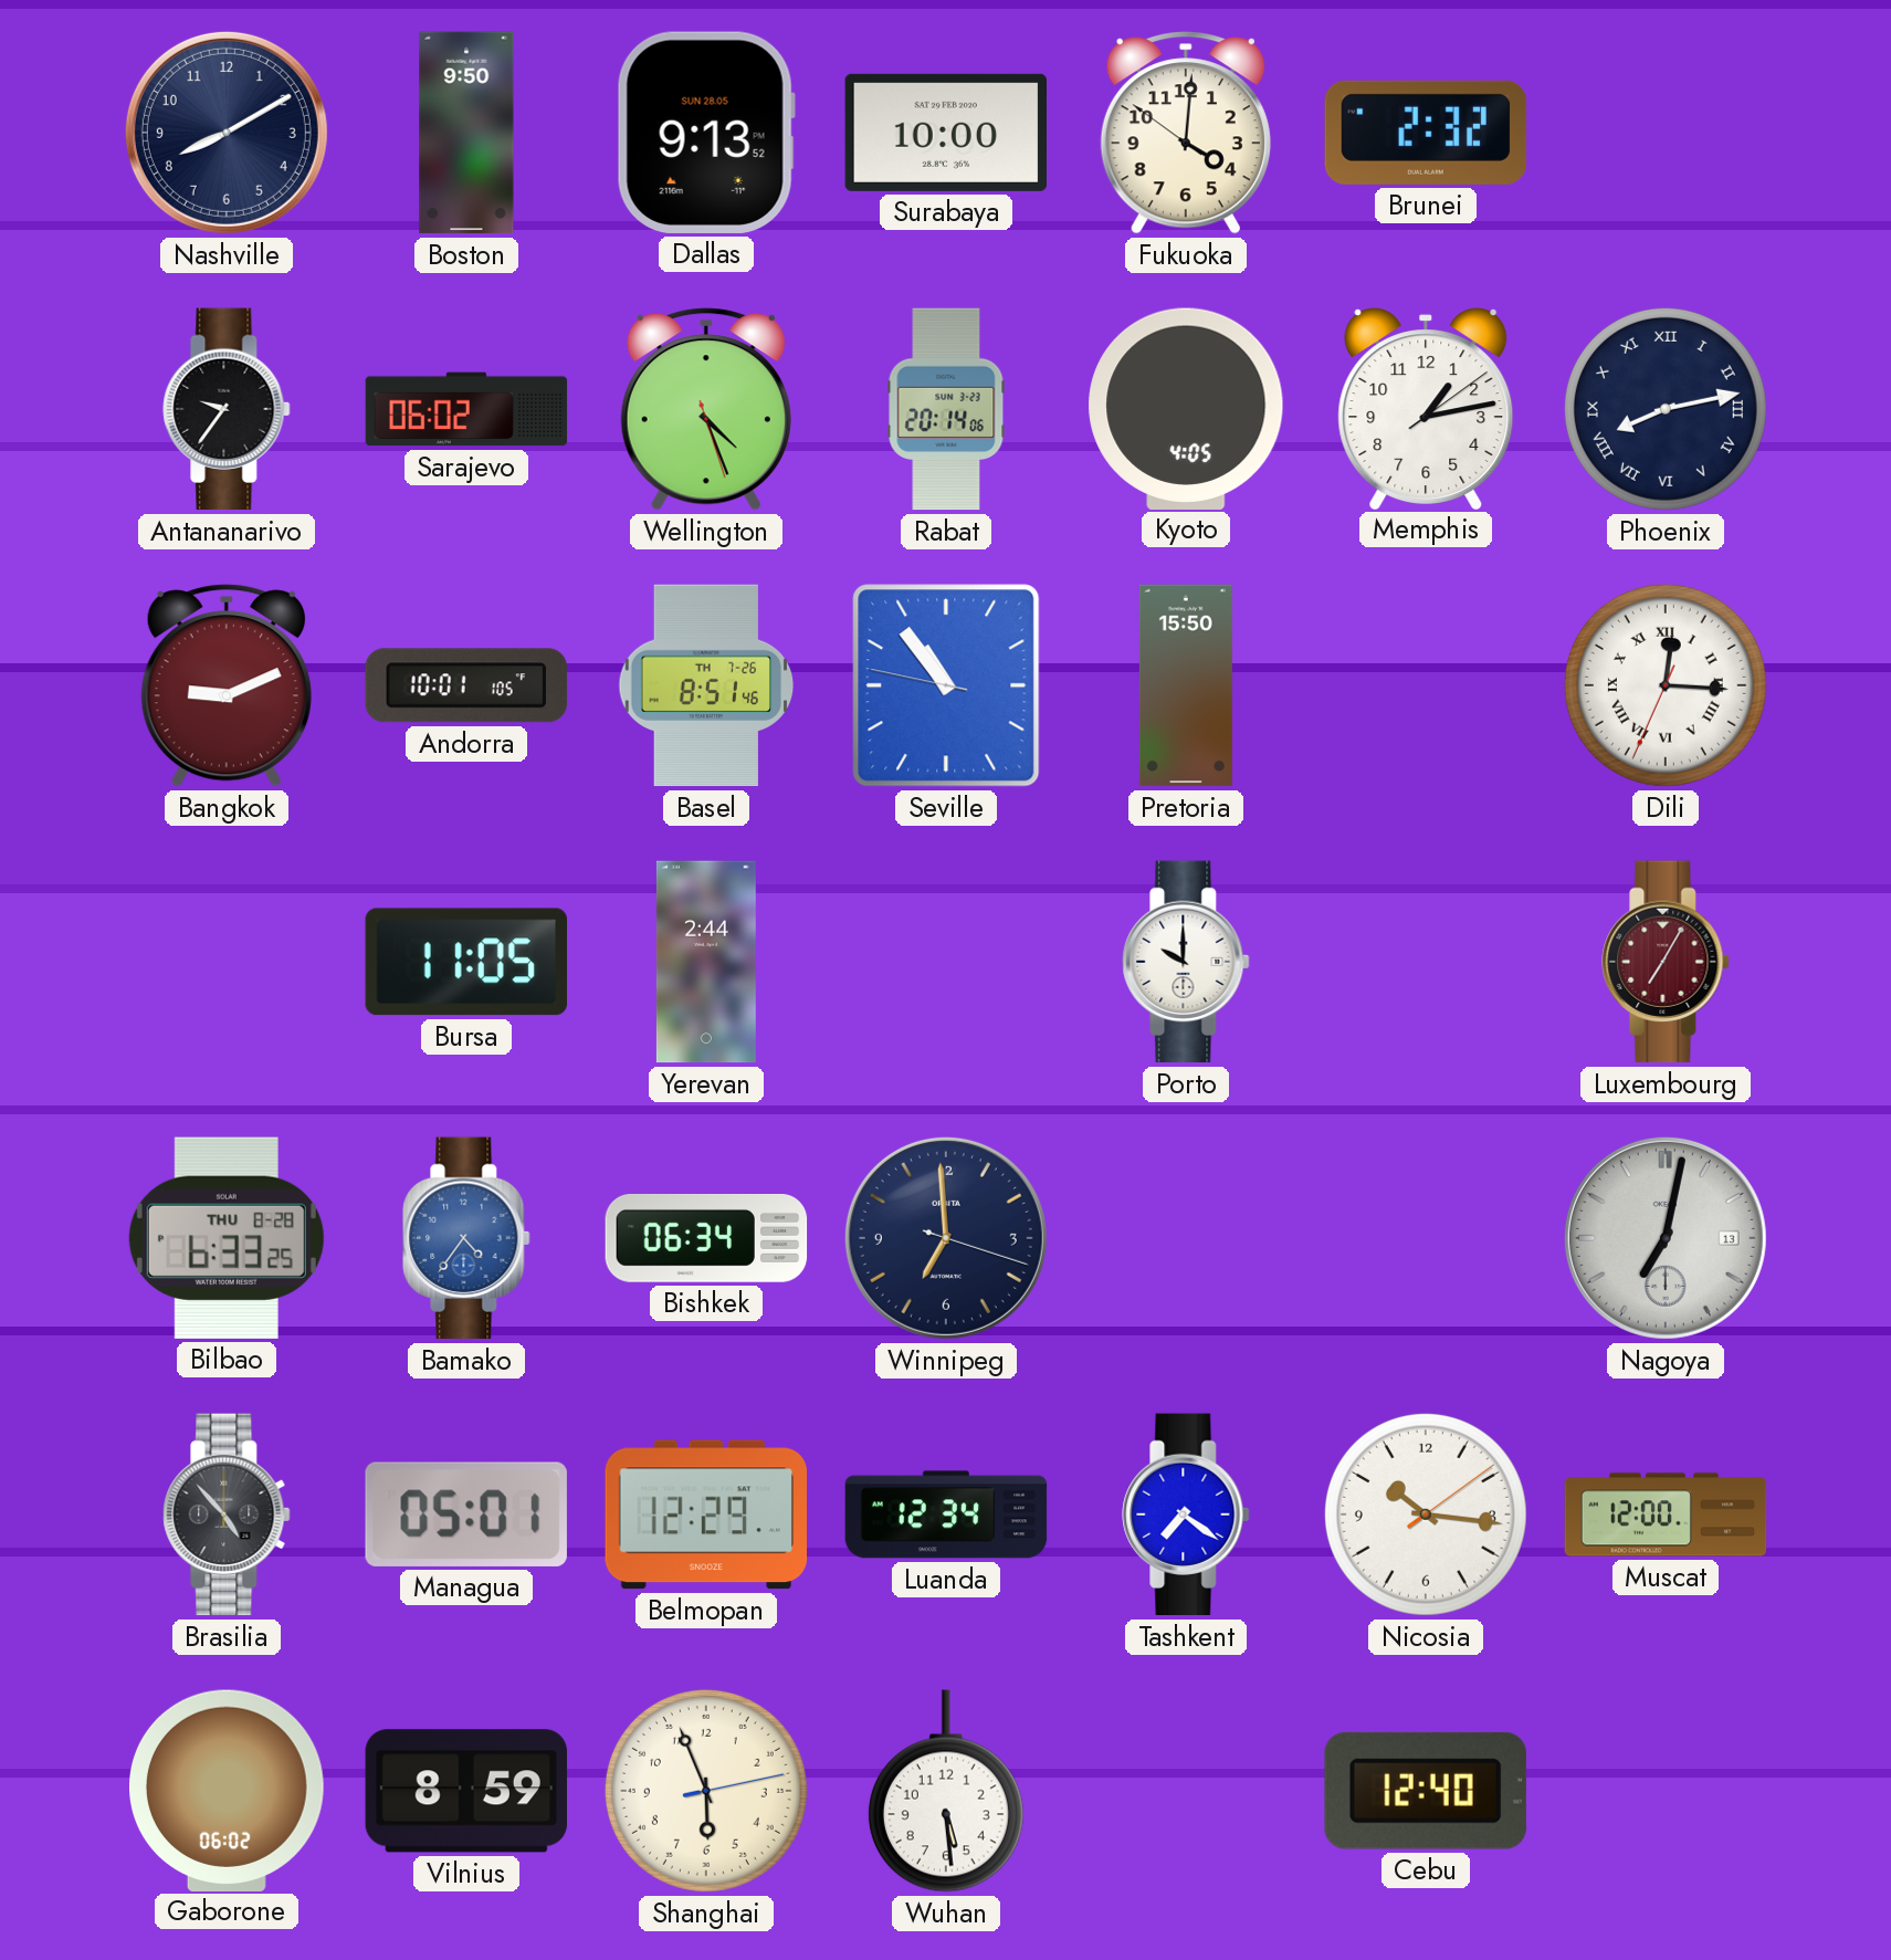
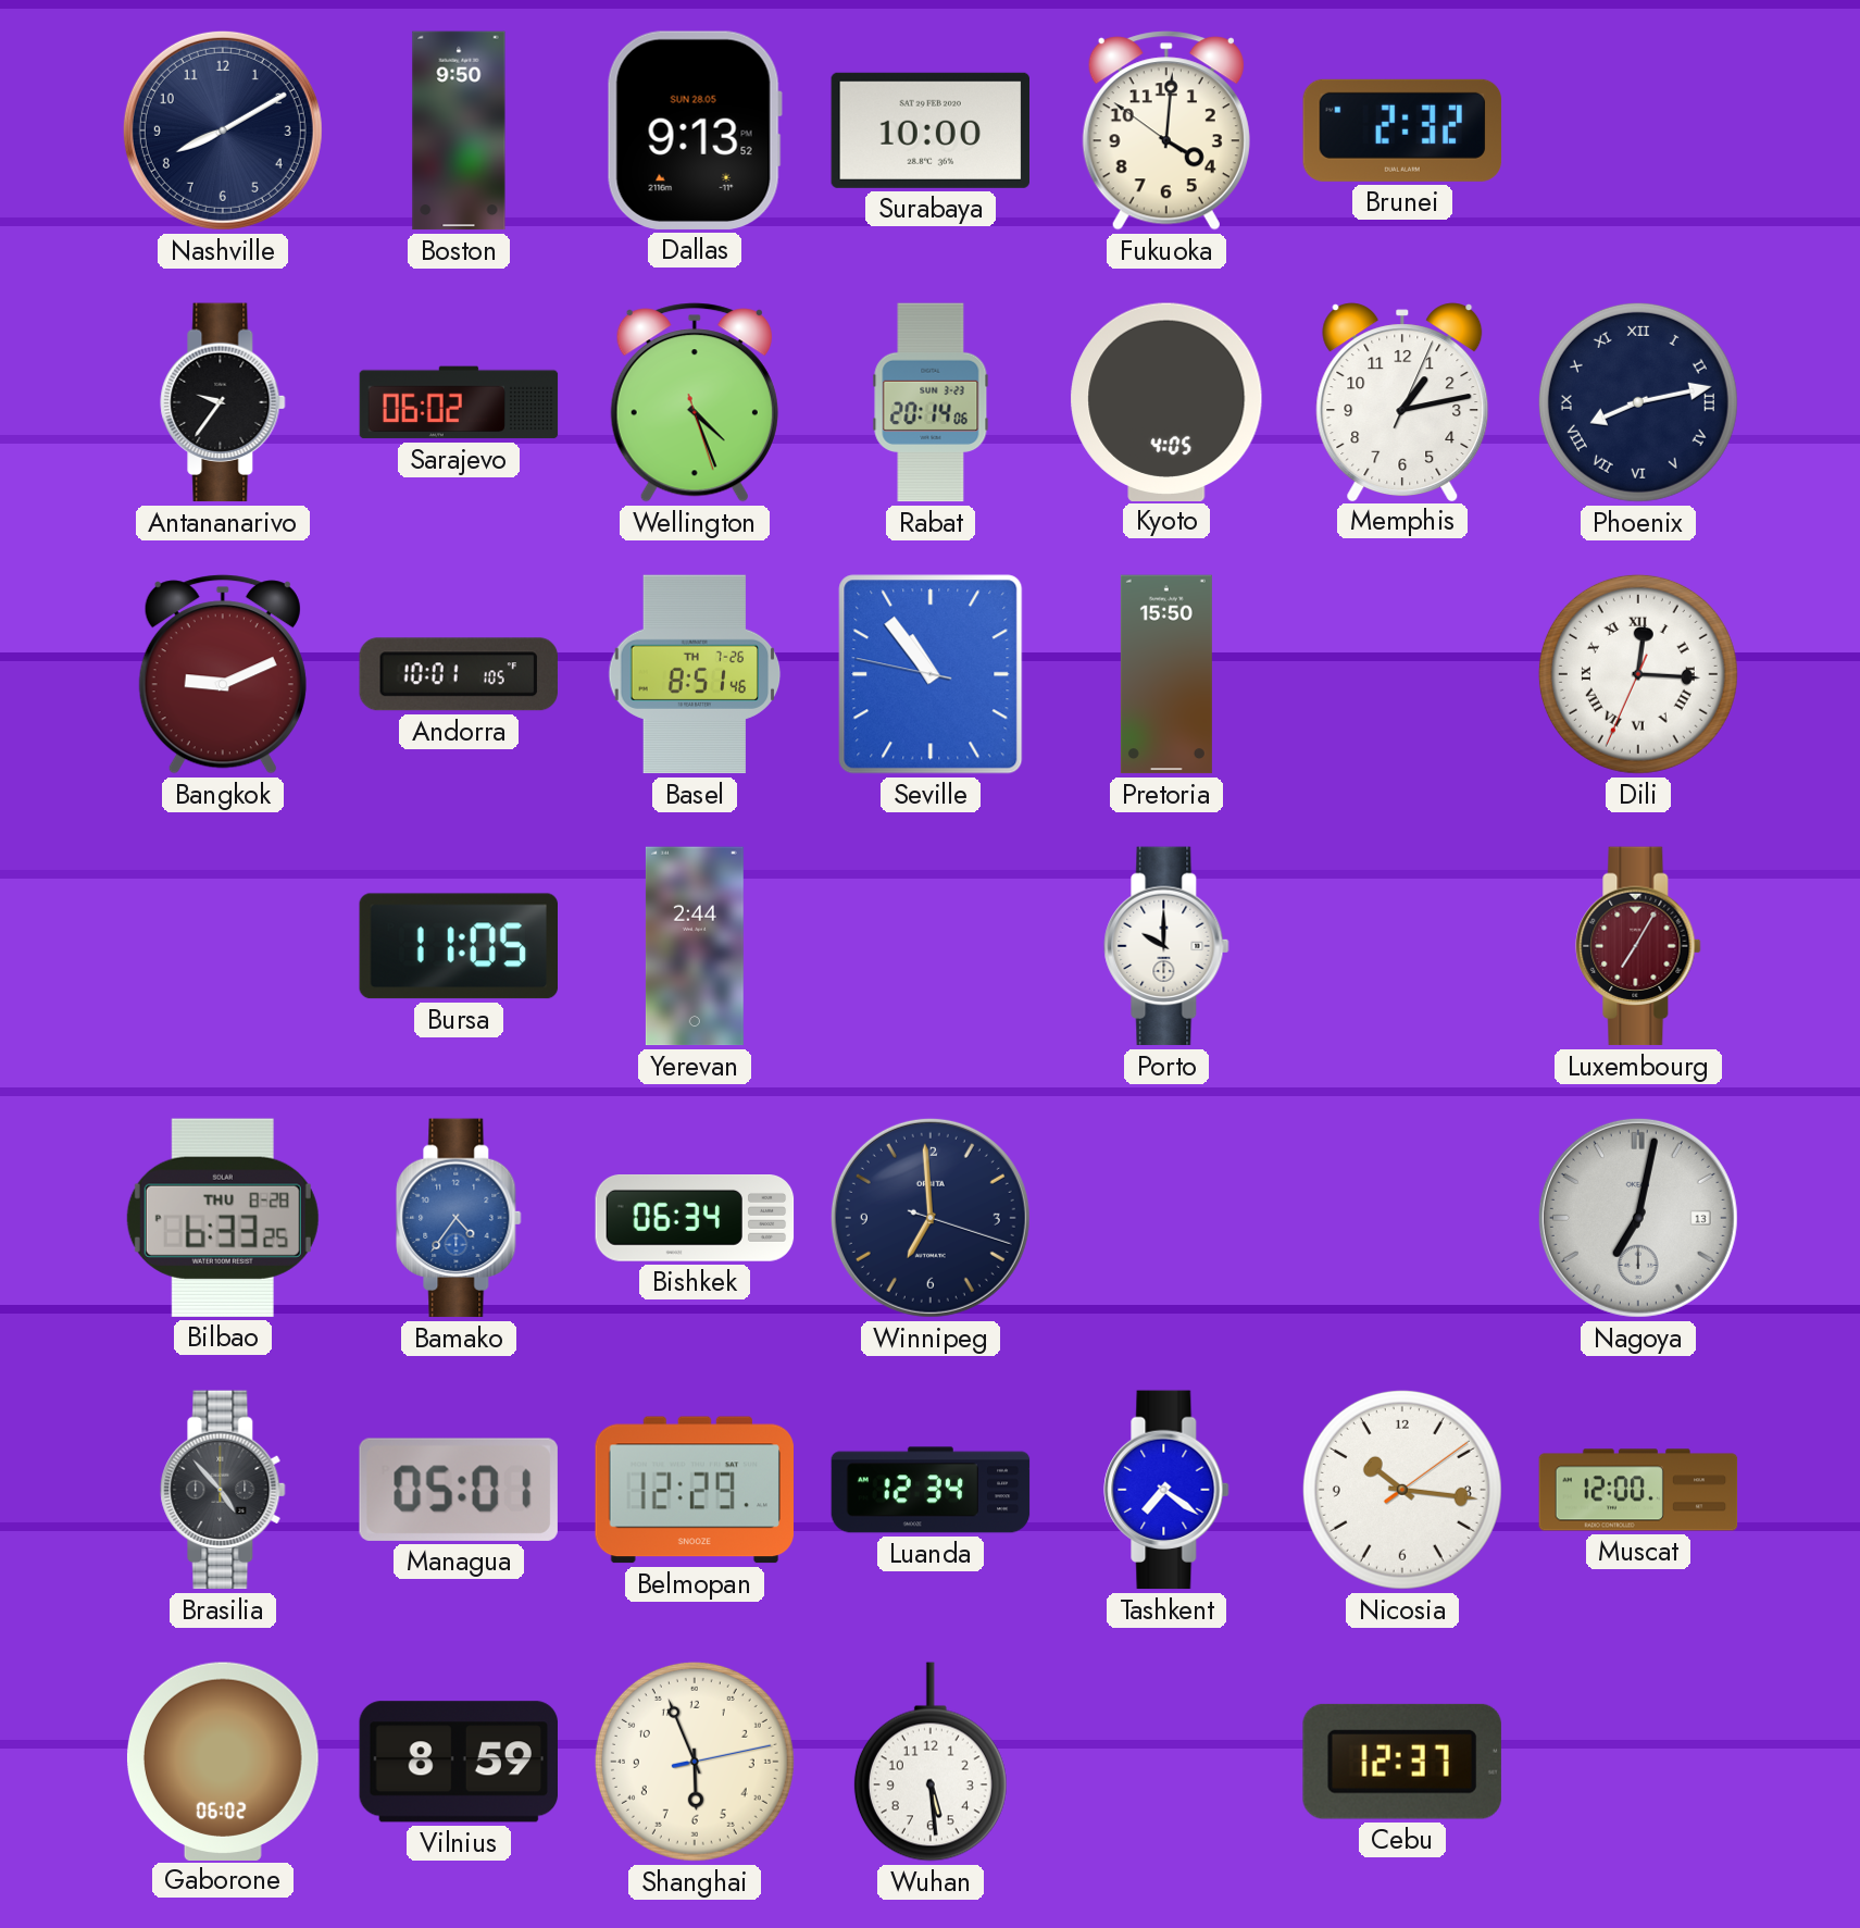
Memphis: 1:13:09 -> 1:13:04
Cebu: 12:40 -> 12:37
